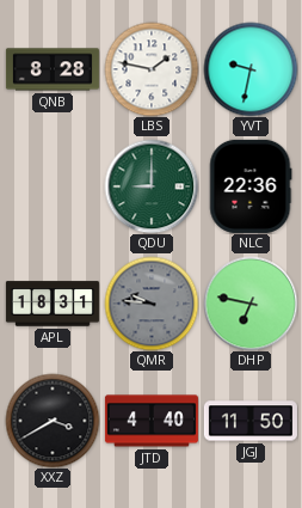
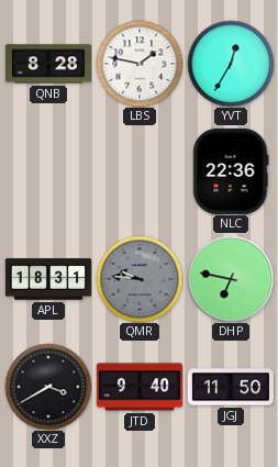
YVT: 9:32 -> 12:35
QDU: 9:00 -> none
JTD: 4:40 -> 9:40
